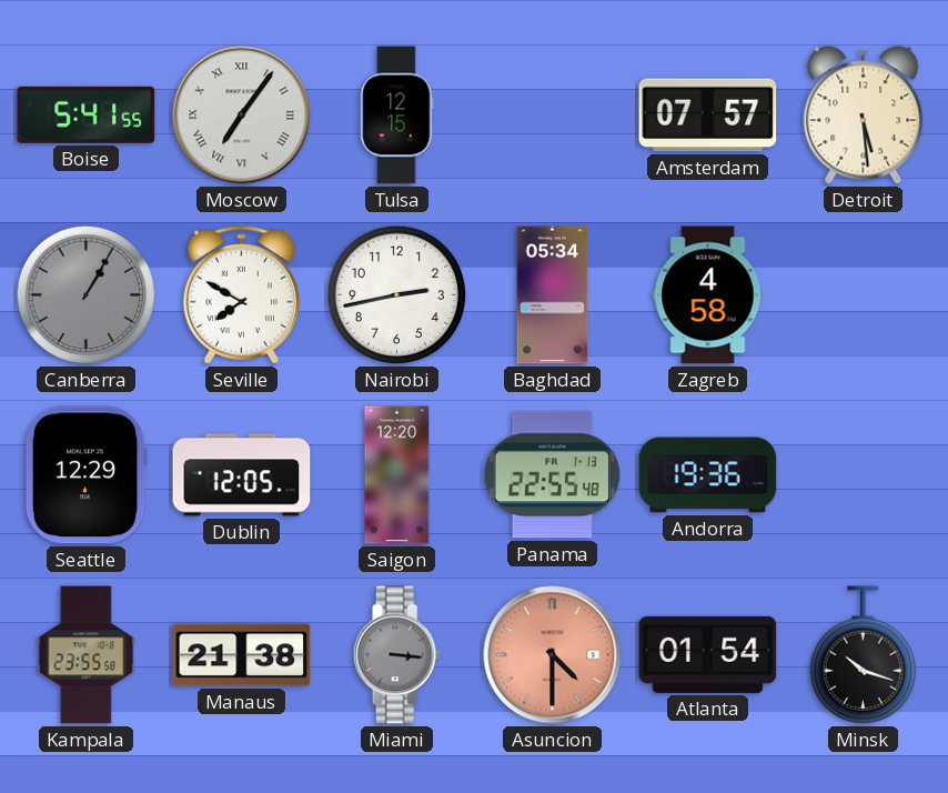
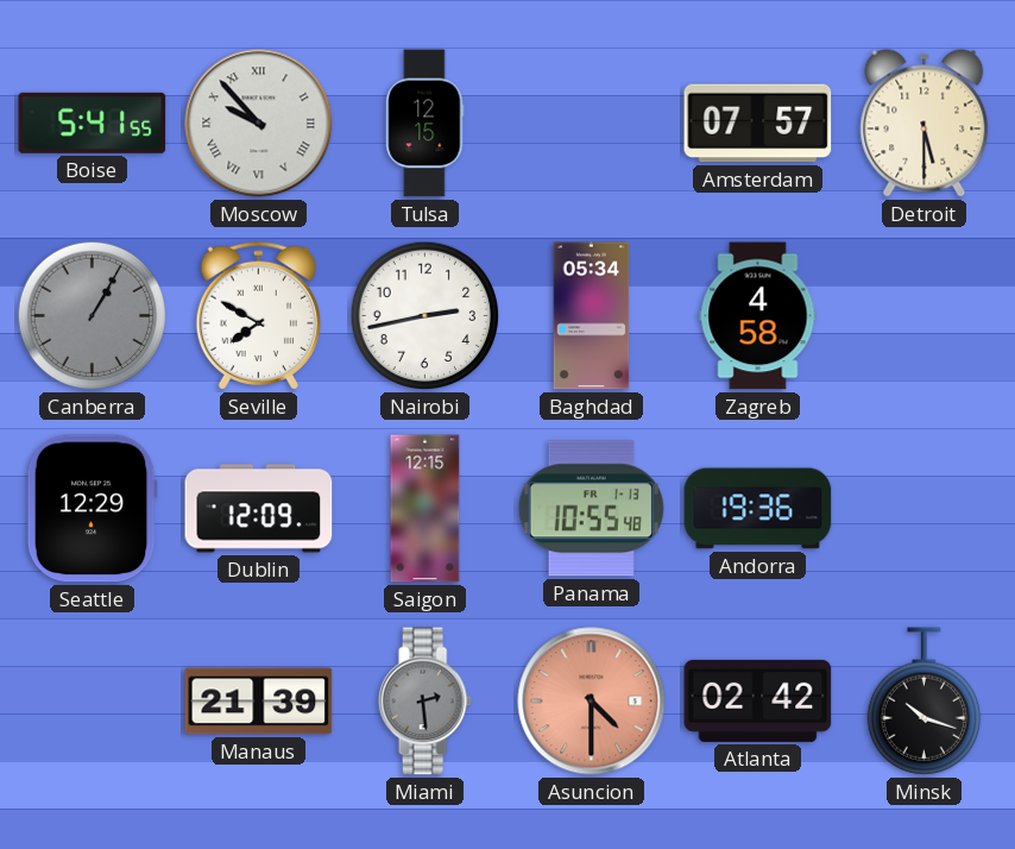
Moscow: 7:06 -> 9:53
Detroit: 5:29 -> 5:30
Dublin: 12:05 -> 12:09
Saigon: 12:20 -> 12:15
Panama: 22:55 -> 10:55
Kampala: 23:55 -> none
Manaus: 21:38 -> 21:39
Miami: 3:16 -> 2:29
Atlanta: 01:54 -> 02:42
